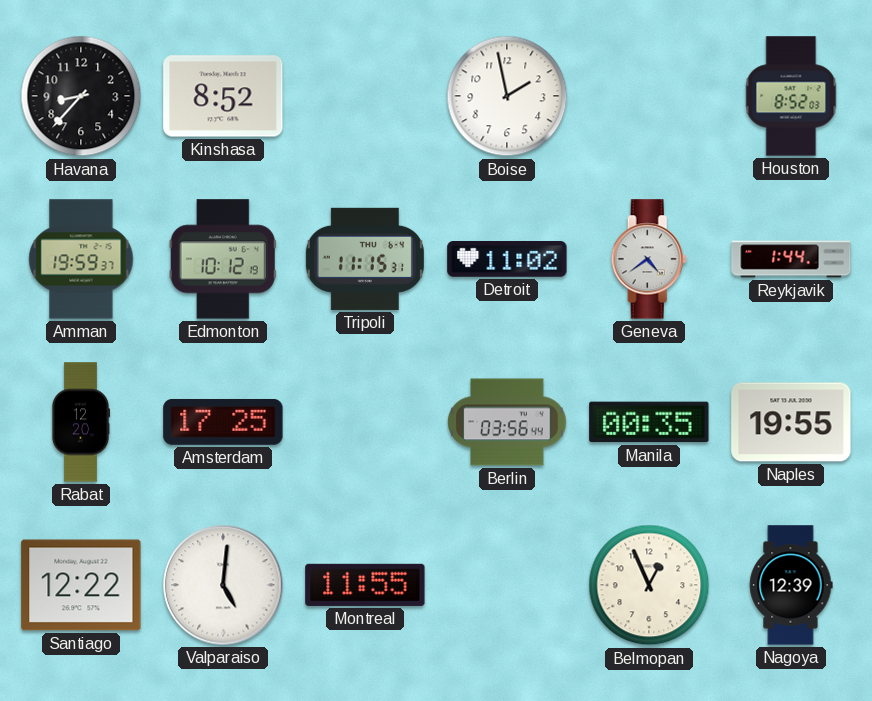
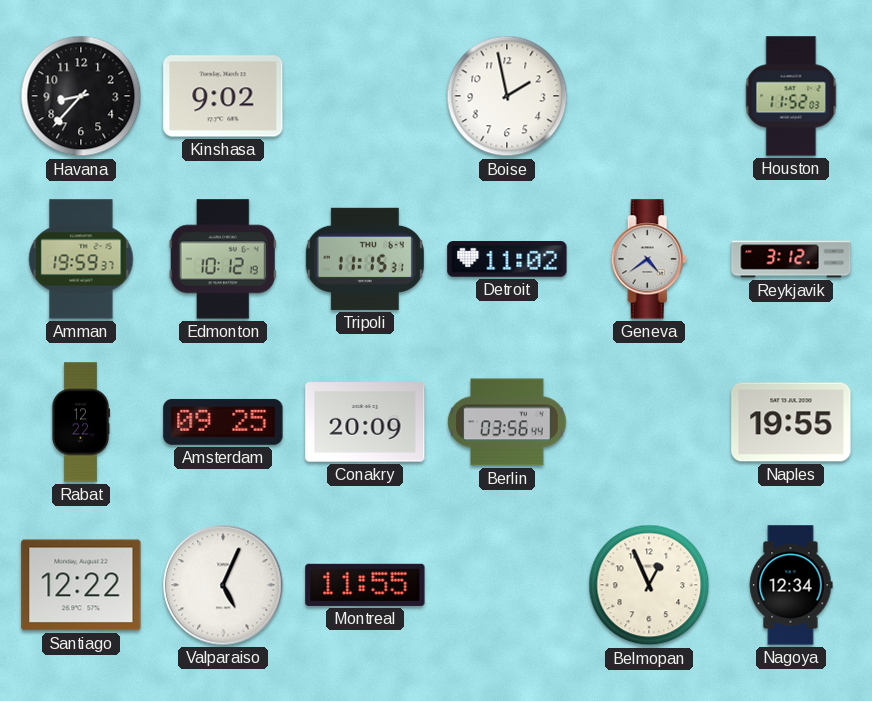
Kinshasa: 8:52 -> 9:02
Houston: 8:52 -> 11:52
Reykjavik: 1:44 -> 3:12
Rabat: 12:20 -> 12:22
Amsterdam: 17:25 -> 09:25
Conakry: none -> 20:09
Manila: 00:35 -> none
Valparaiso: 5:01 -> 5:04
Nagoya: 12:39 -> 12:34
